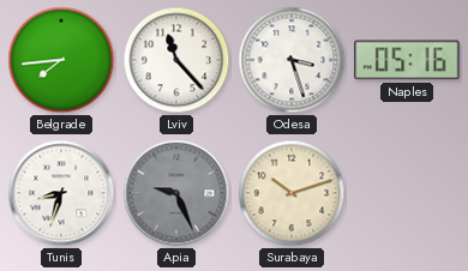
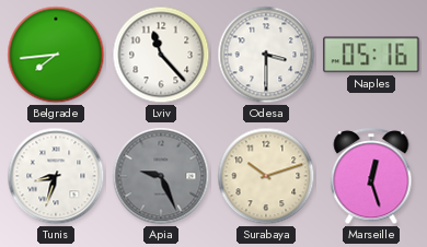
Odesa: 3:27 -> 3:30
Marseille: none -> 12:27
